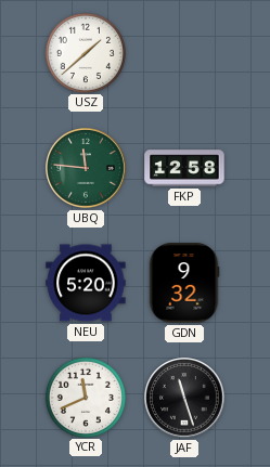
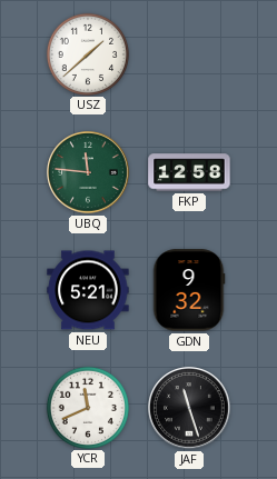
NEU: 5:20 -> 5:21
